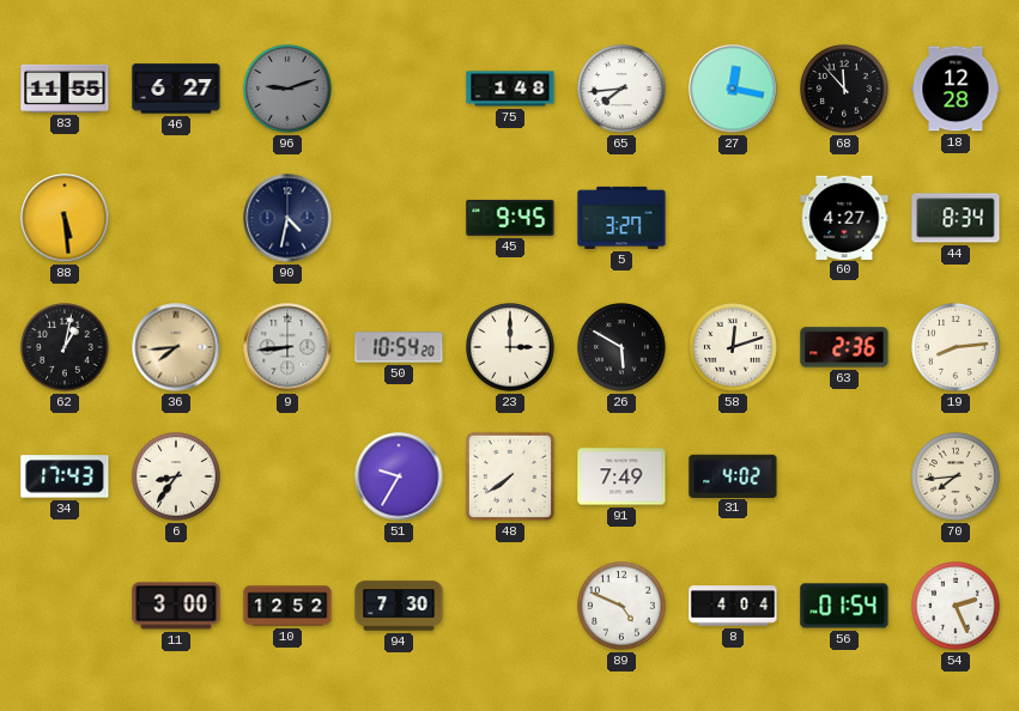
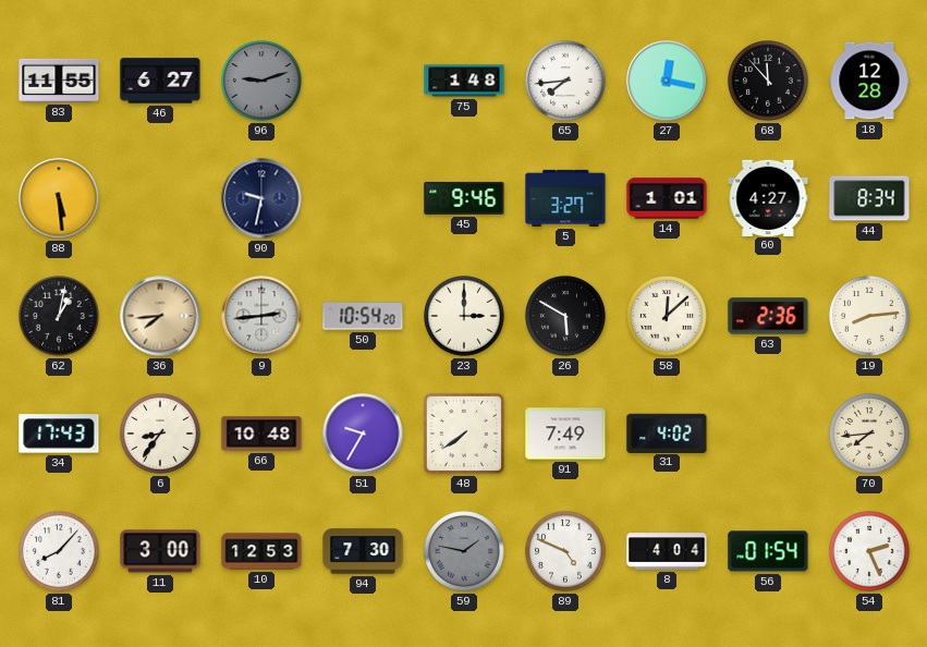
90: 4:32 -> 9:32
45: 9:45 -> 9:46
14: none -> 1:01
9: 8:44 -> 2:44
58: 12:12 -> 12:08
66: none -> 10:48
81: none -> 8:07
10: 12:52 -> 12:53
59: none -> 1:47
